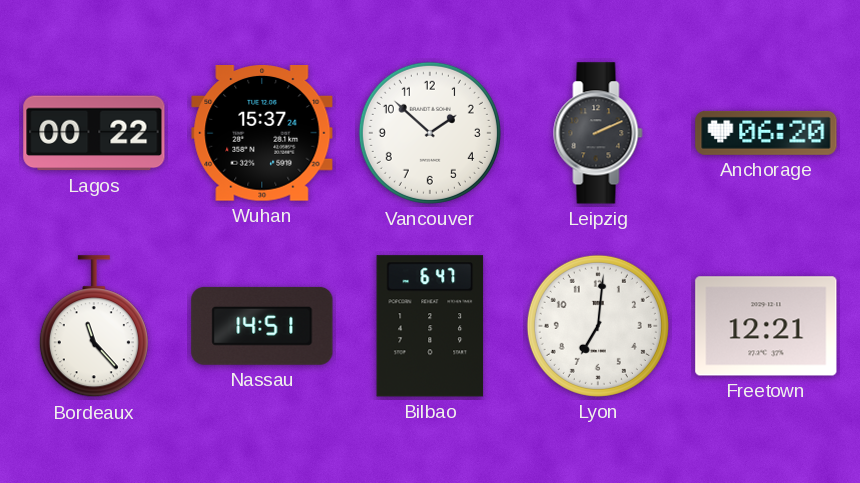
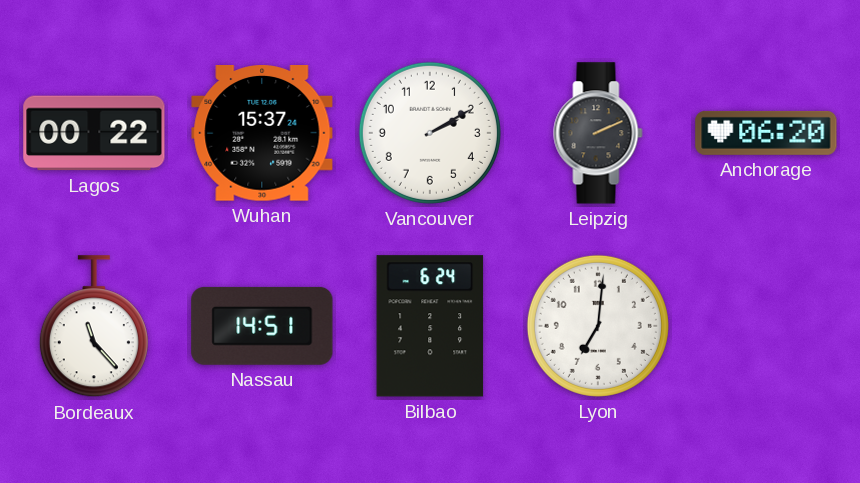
Vancouver: 1:52 -> 2:10
Bilbao: 6:47 -> 6:24
Freetown: 12:21 -> none
